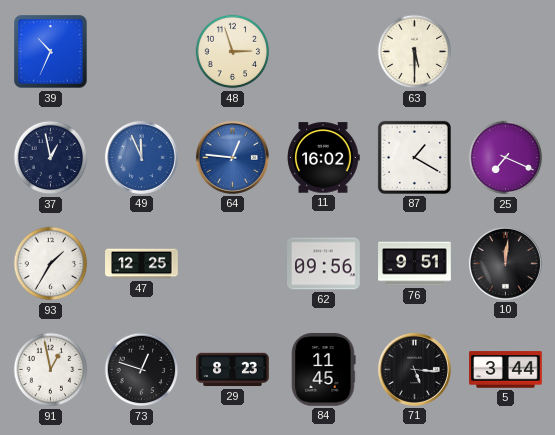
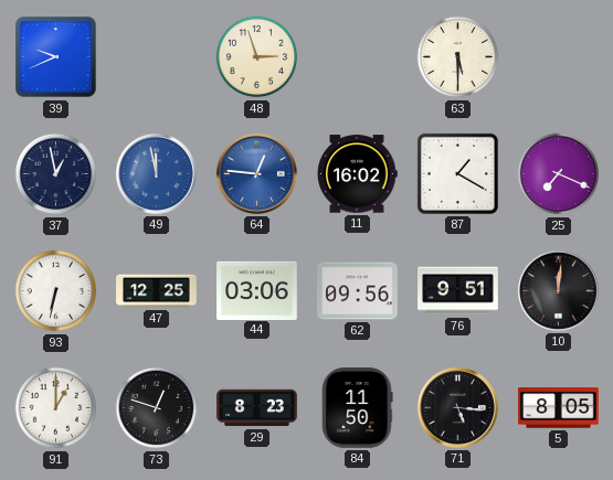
39: 10:34 -> 9:41
49: 11:56 -> 11:58
93: 1:35 -> 6:32
44: none -> 03:06
91: 12:58 -> 1:00
84: 11:45 -> 11:50
5: 3:44 -> 8:05
